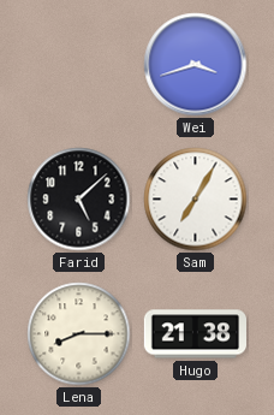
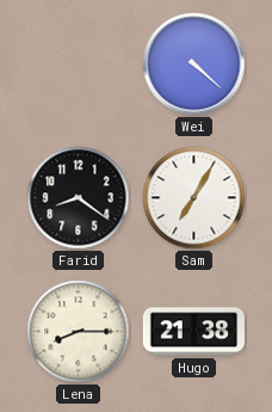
Wei: 3:42 -> 4:22
Farid: 5:08 -> 8:21
